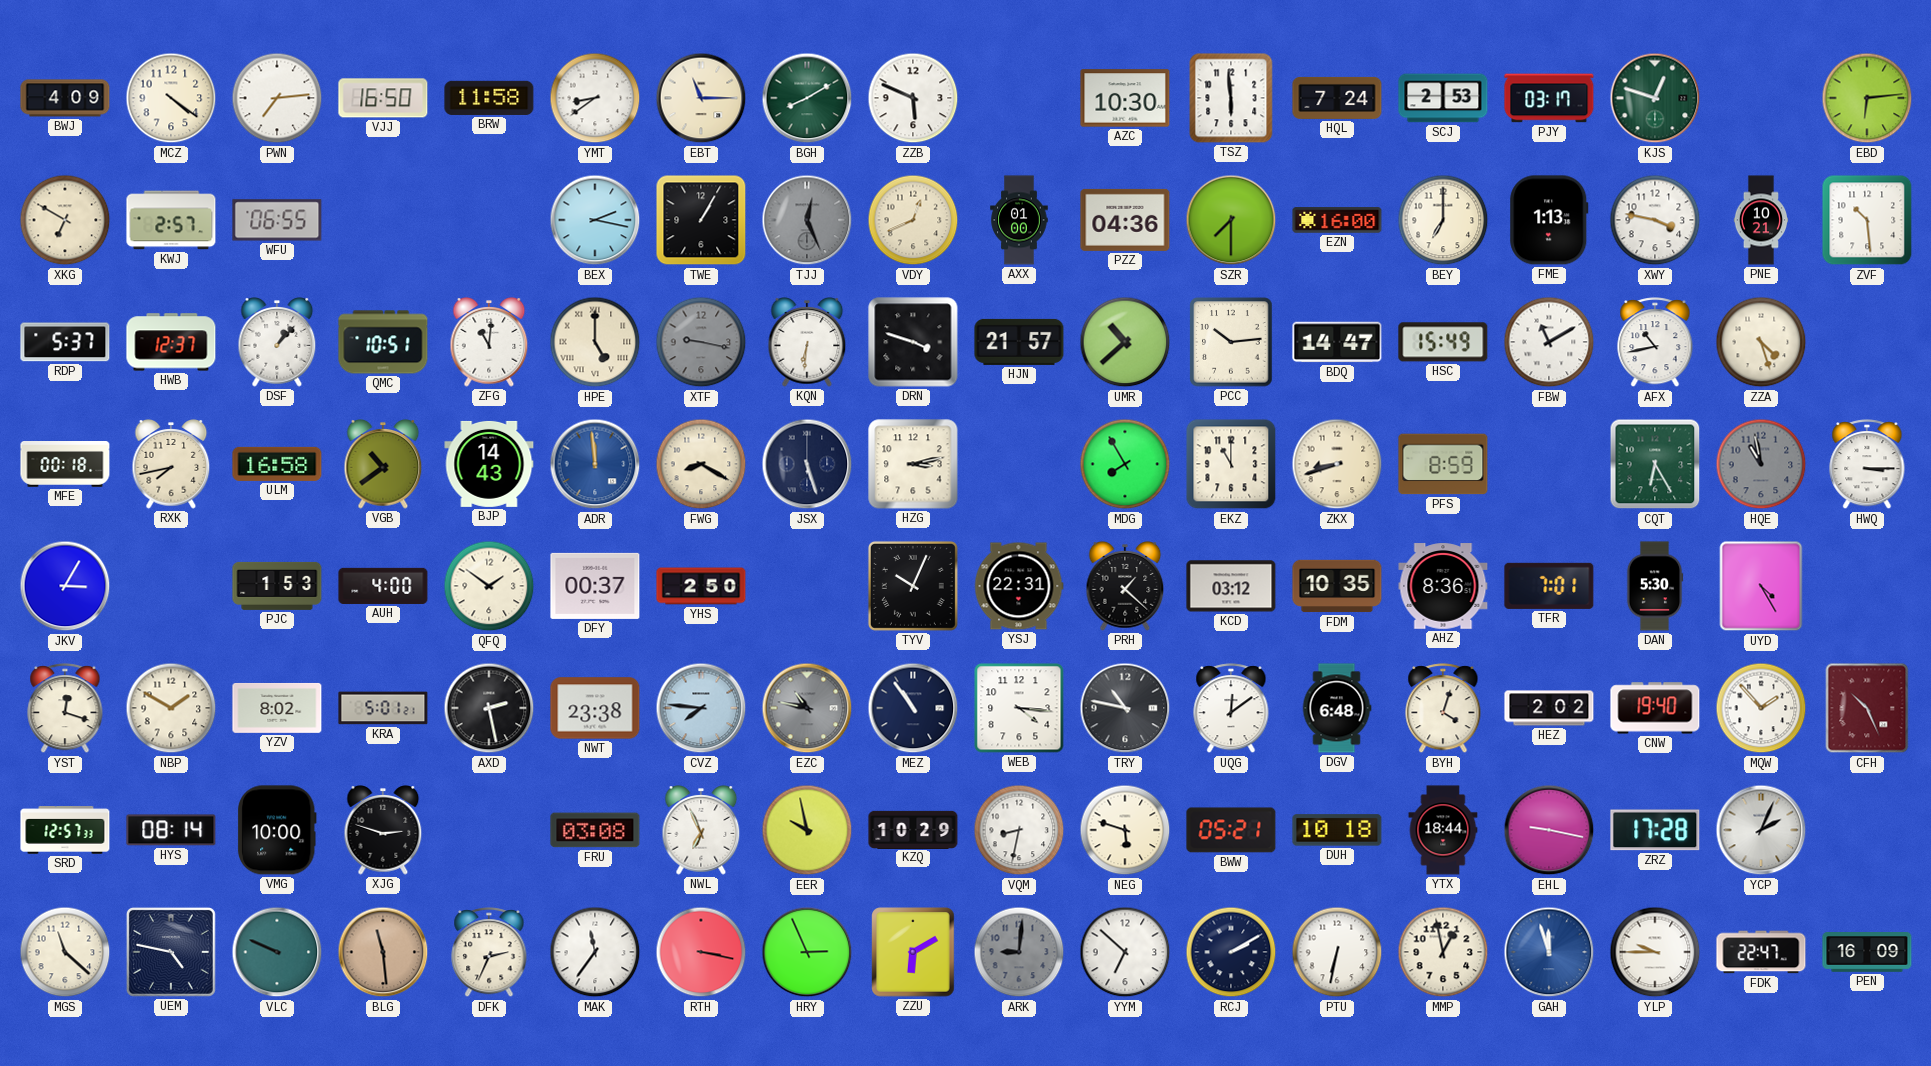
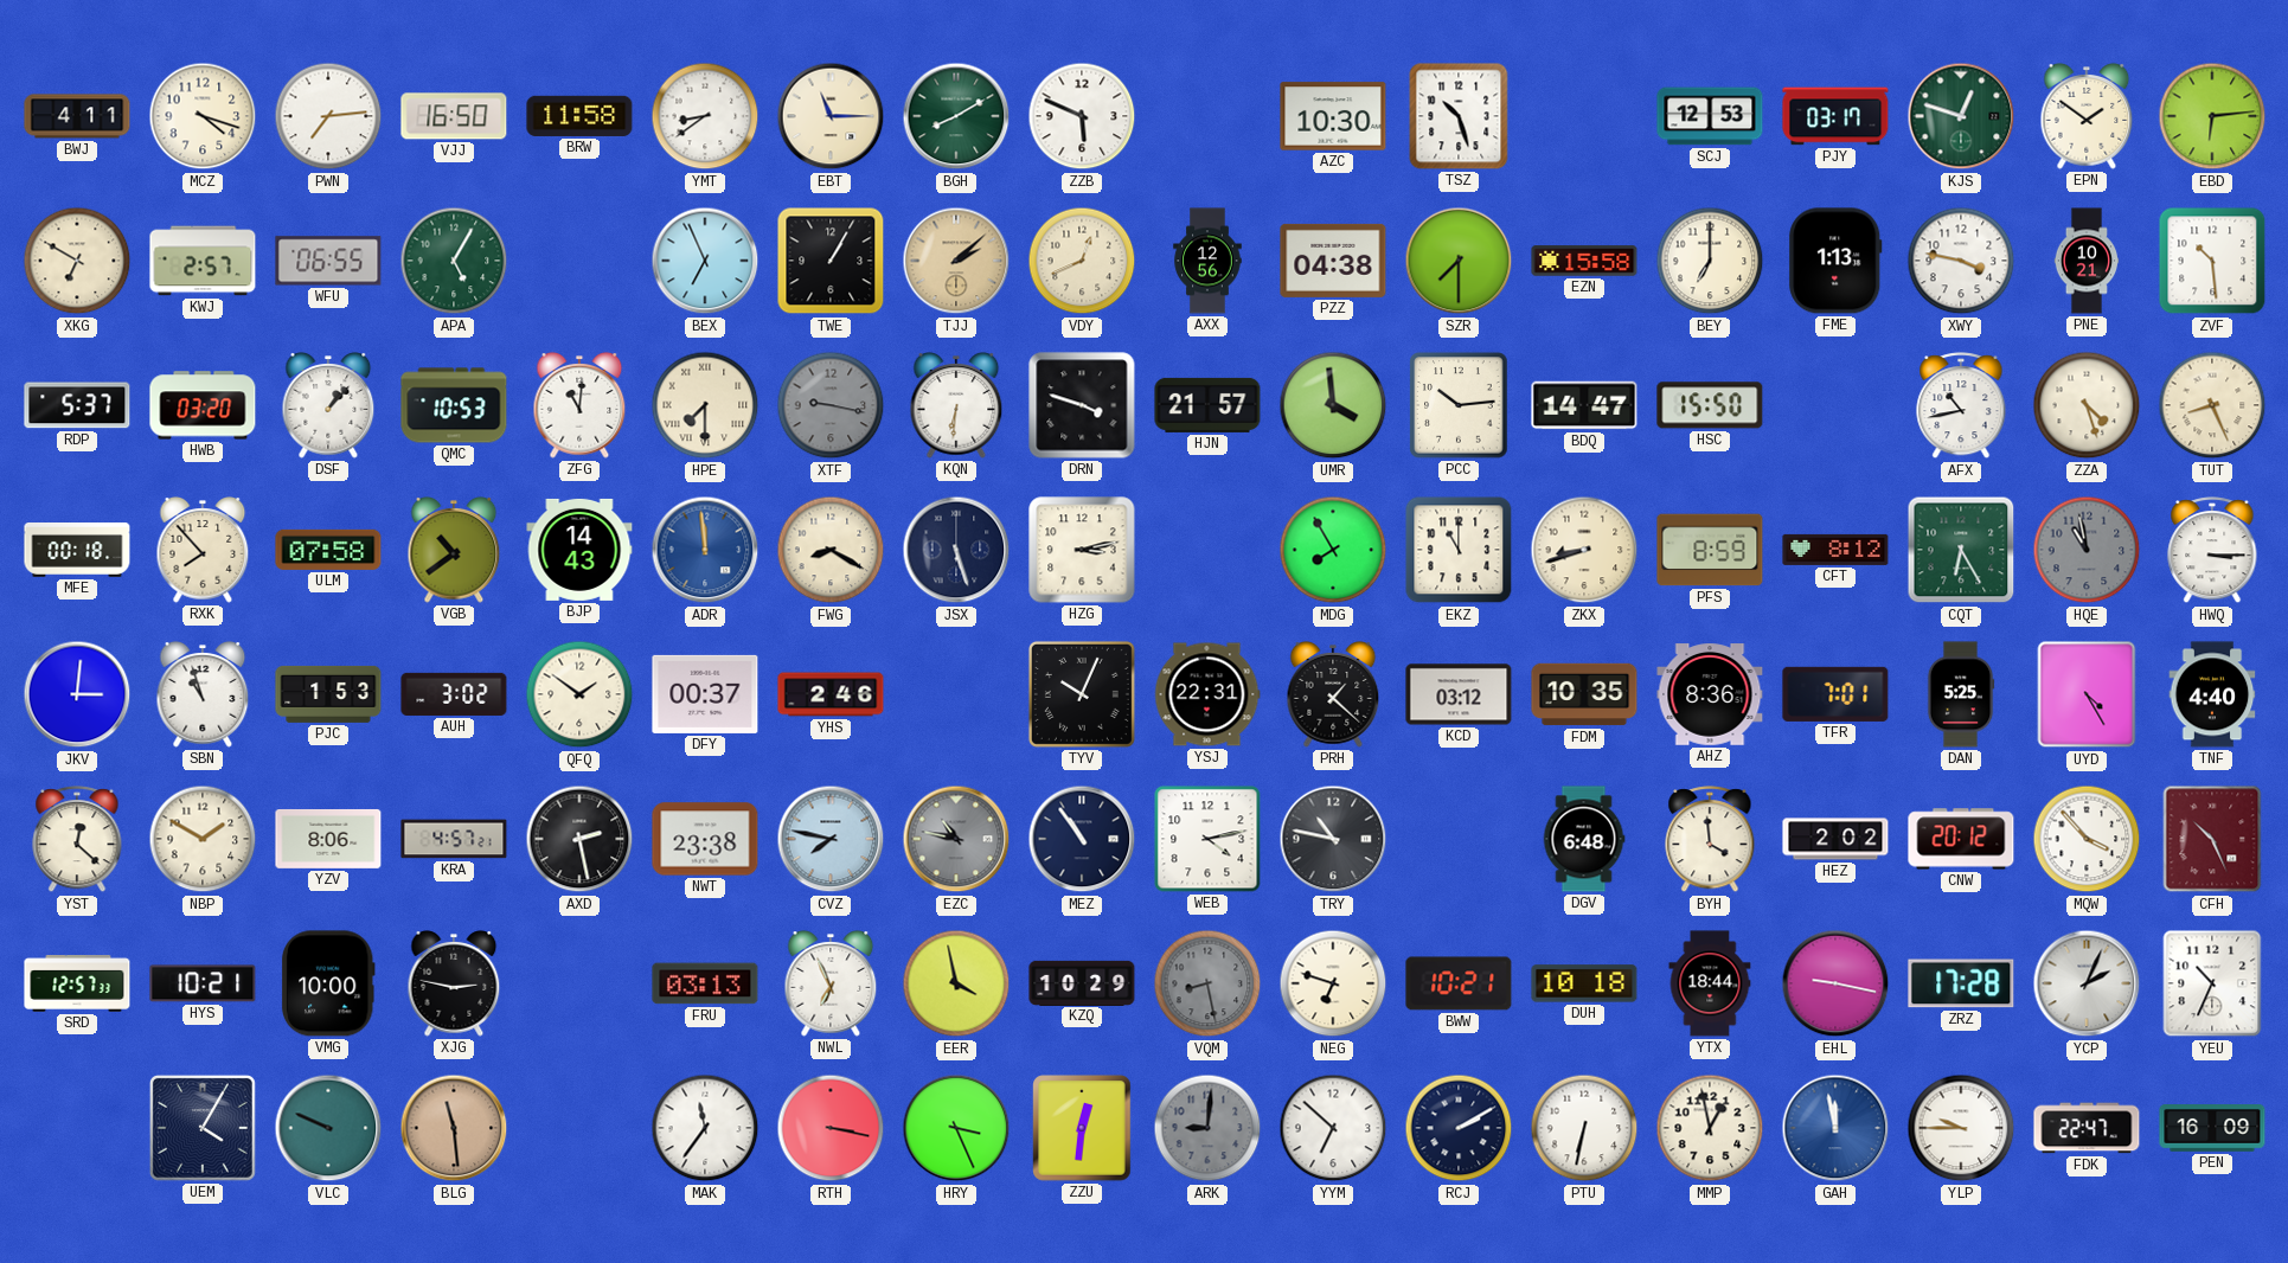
BWJ: 4:09 -> 4:11
MCZ: 4:21 -> 4:18
TSZ: 5:59 -> 10:27
HQL: 7:24 -> none
SCJ: 2:53 -> 12:53
EPN: none -> 1:51
APA: none -> 5:05
BEX: 2:17 -> 6:56
TJJ: 12:26 -> 2:08
TJJ dial: grey -> champagne
AXX: 01:00 -> 12:56
PZZ: 04:36 -> 04:38
EZN: 16:00 -> 15:58
HWB: 12:37 -> 03:20
QMC: 10:51 -> 10:53
HPE: 5:00 -> 7:30
UMR: 10:38 -> 3:59
HSC: 15:49 -> 15:50
FBW: 11:10 -> none
TUT: none -> 8:26
RXK: 7:43 -> 7:53
ULM: 16:58 -> 07:58
CFT: none -> 8:12
JKV: 3:05 -> 3:01
SBN: none -> 10:57
AUH: 4:00 -> 3:02
YHS: 2:50 -> 2:46
DAN: 5:30 -> 5:25
TNF: none -> 4:40
YST: 12:18 -> 12:22
YZV: 8:02 -> 8:06
KRA: 5:01 -> 4:57
CVZ: 7:46 -> 7:47
WEB: 4:16 -> 4:13
UQG: 12:09 -> none
BYH: 4:03 -> 3:59
CNW: 19:40 -> 20:12
MQW: 1:53 -> 3:53
HYS: 08:14 -> 10:21
XJG: 2:48 -> 2:47
FRU: 03:08 -> 03:13
EER: 9:58 -> 3:58
VQM: 8:32 -> 8:28
VQM dial: white -> grey
NEG: 5:48 -> 6:48
BWW: 05:21 -> 10:21
YEU: none -> 10:34
MGS: 11:22 -> none
UEM: 4:47 -> 4:05
DFK: 2:34 -> none
HRY: 2:56 -> 3:26
ZZU: 6:10 -> 12:31
GAH: 11:57 -> 11:58
